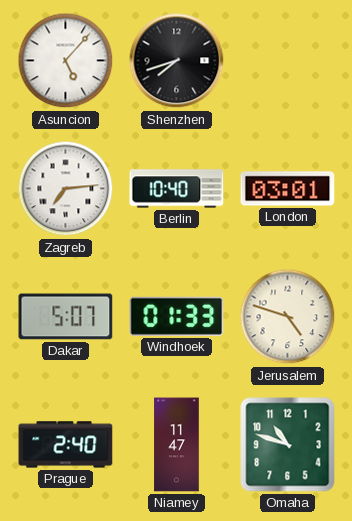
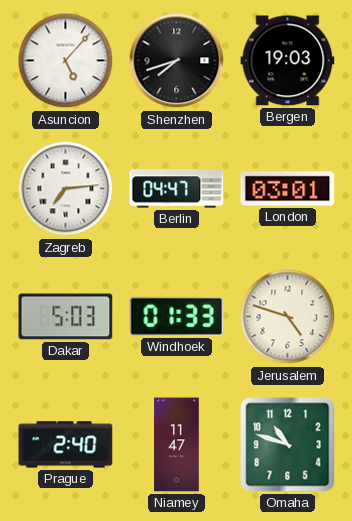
Bergen: none -> 19:03
Berlin: 10:40 -> 04:47
Dakar: 5:07 -> 5:03
